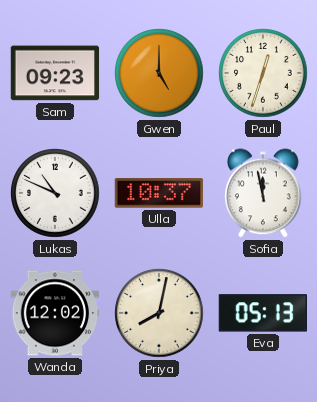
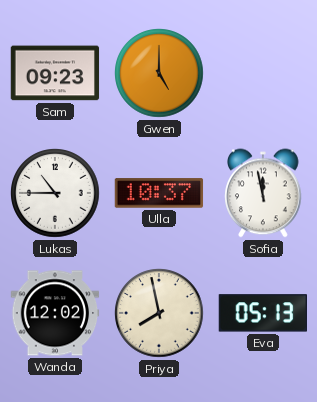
Paul: 12:33 -> none
Lukas: 10:49 -> 10:45
Priya: 8:02 -> 7:58
